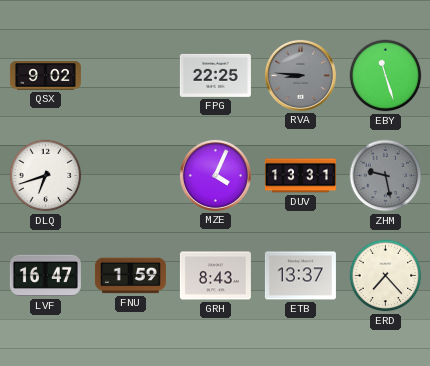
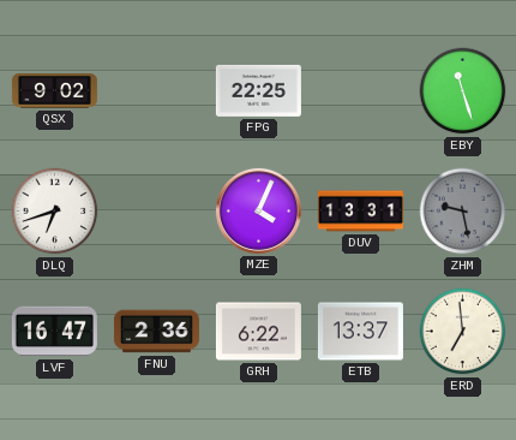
RVA: 8:46 -> none
FNU: 1:59 -> 2:36
GRH: 8:43 -> 6:22
ERD: 7:23 -> 6:59
